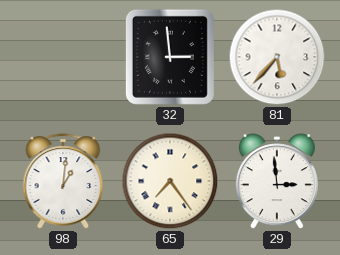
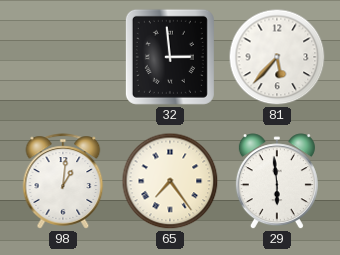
29: 2:59 -> 5:59
